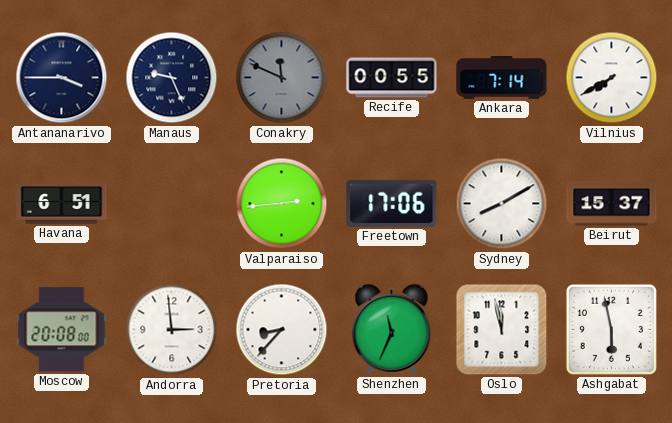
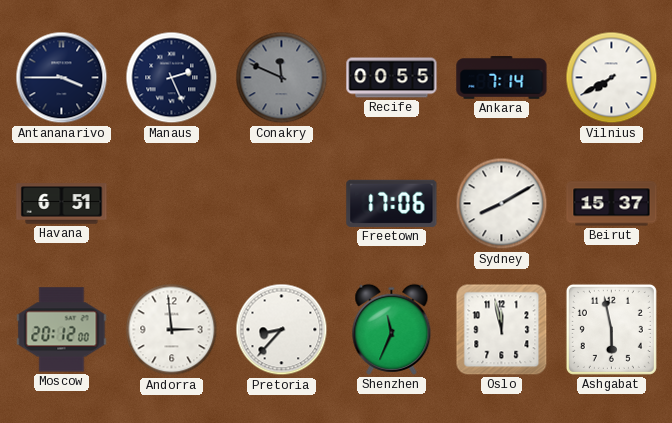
Manaus: 9:26 -> 2:26
Valparaiso: 2:44 -> none
Moscow: 20:08 -> 20:12
